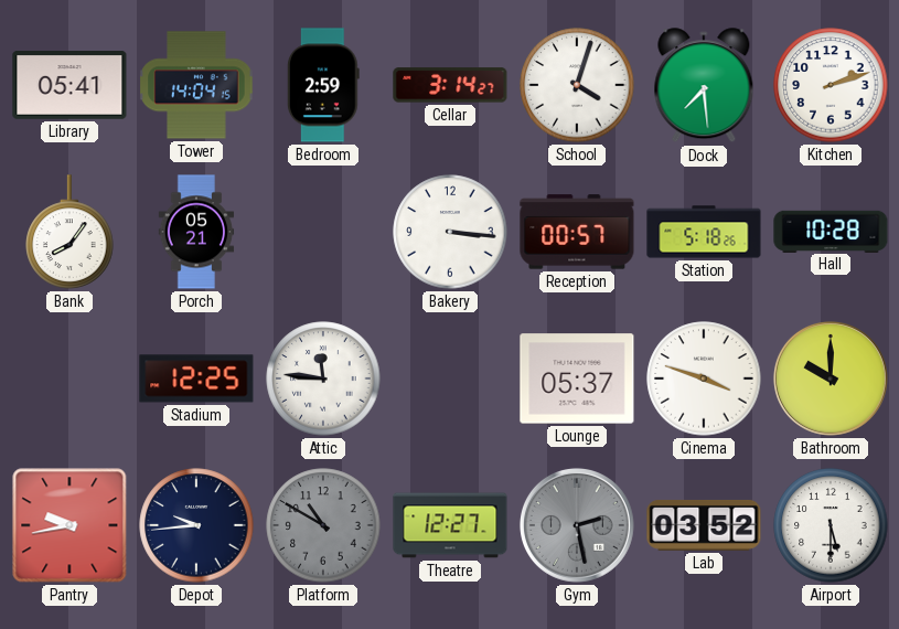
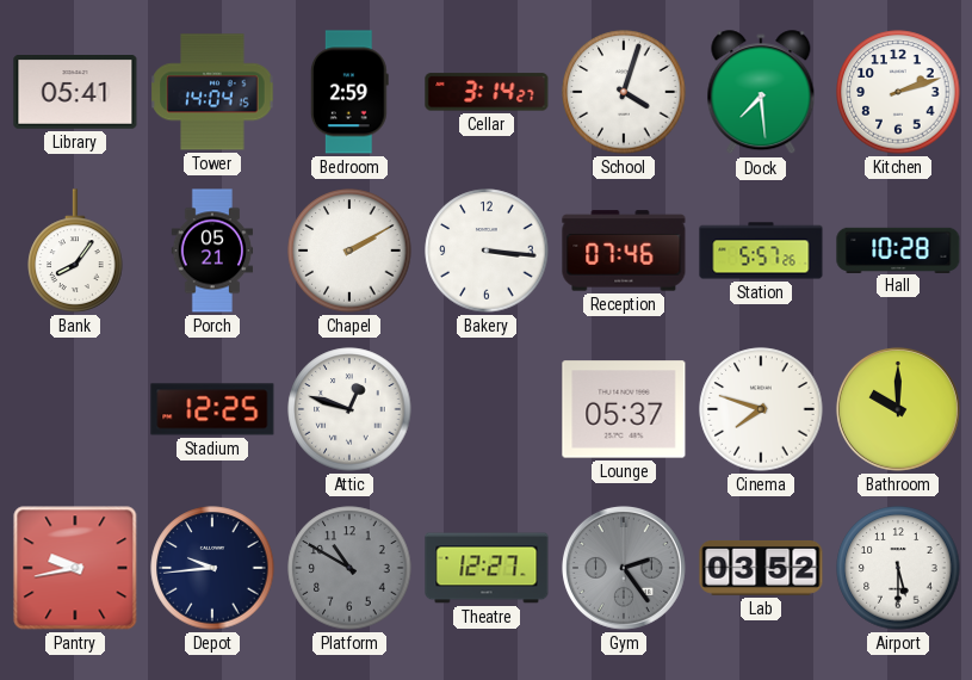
Chapel: none -> 2:10
Reception: 00:57 -> 07:46
Station: 5:18 -> 5:57
Attic: 11:46 -> 12:48
Cinema: 3:48 -> 7:48
Gym: 2:28 -> 2:24
